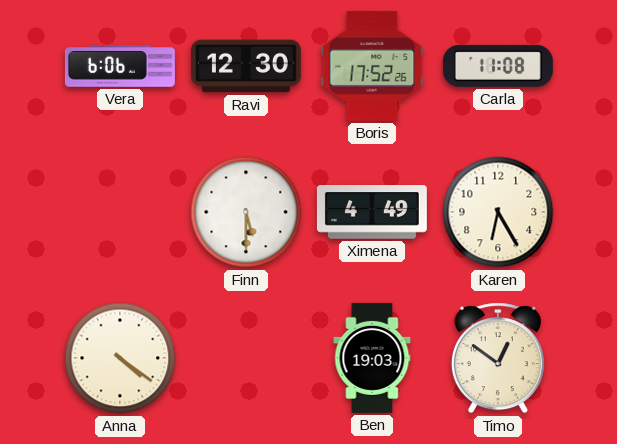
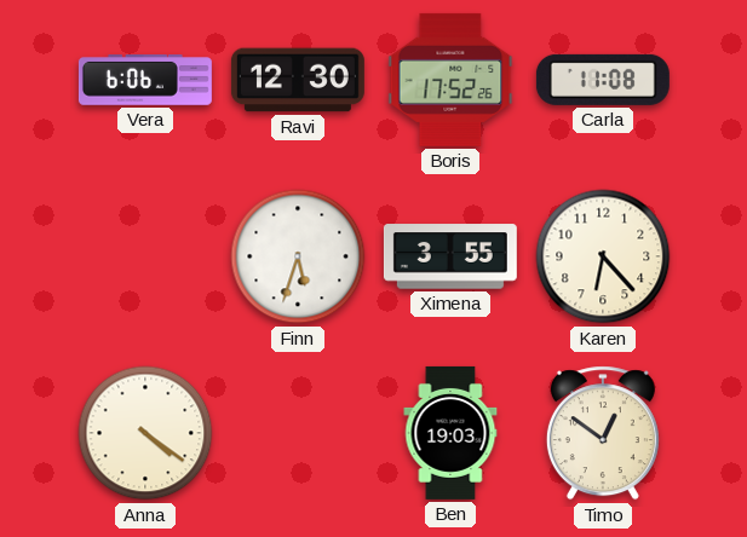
Finn: 5:30 -> 5:33
Ximena: 4:49 -> 3:55
Karen: 6:25 -> 6:23
